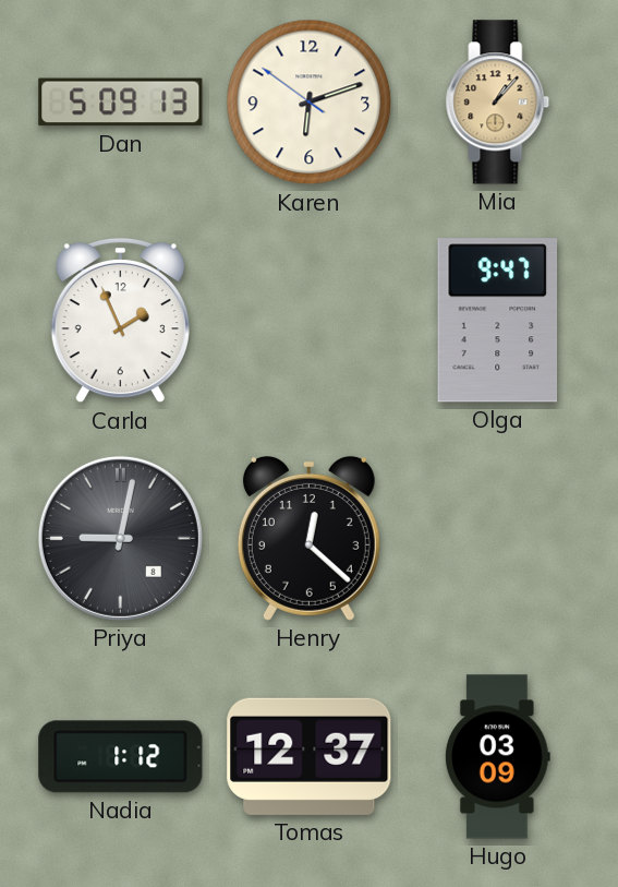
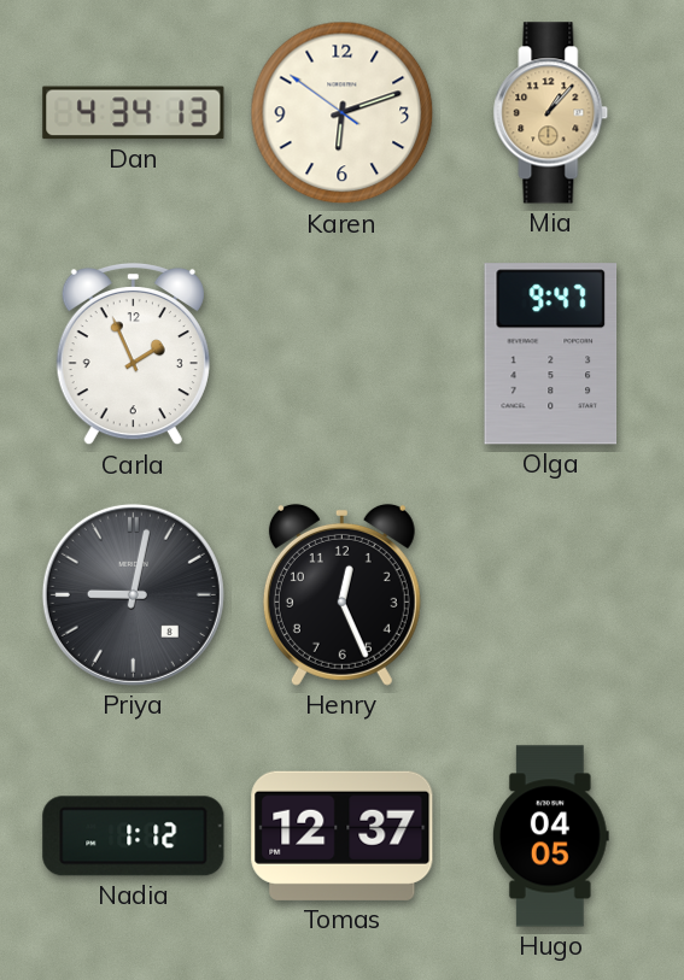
Dan: 5:09 -> 4:34
Henry: 12:22 -> 12:26
Hugo: 03:09 -> 04:05
